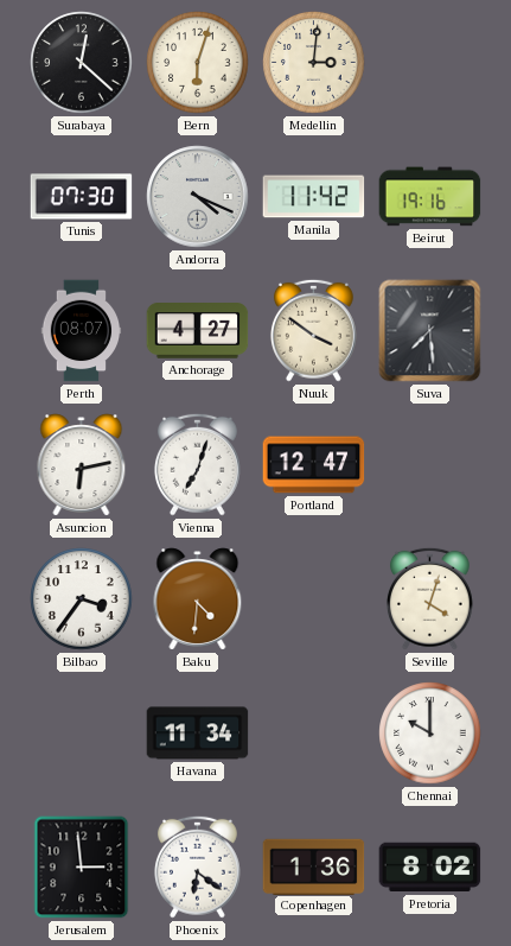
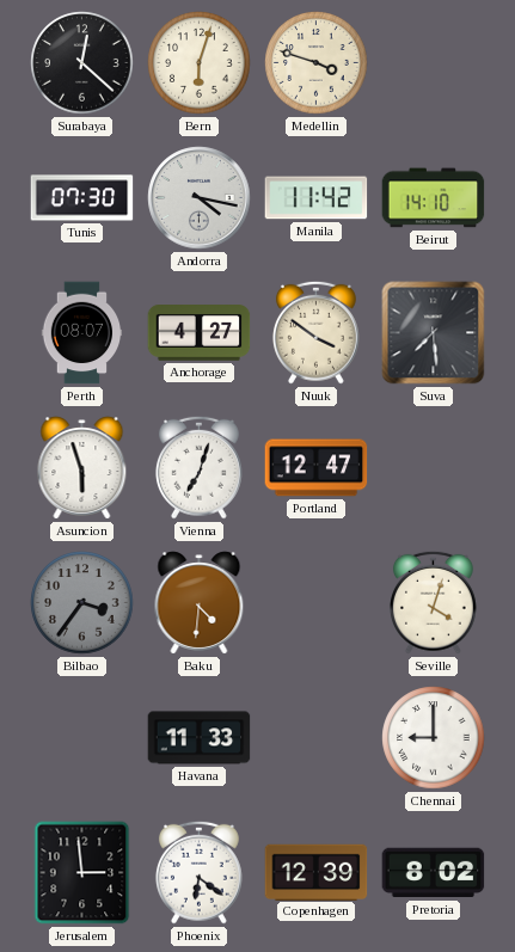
Medellin: 3:01 -> 3:48
Andorra: 4:19 -> 4:17
Beirut: 19:16 -> 14:10
Asuncion: 6:13 -> 5:57
Bilbao dial: white -> grey
Havana: 11:34 -> 11:33
Chennai: 10:00 -> 9:00
Copenhagen: 1:36 -> 12:39
